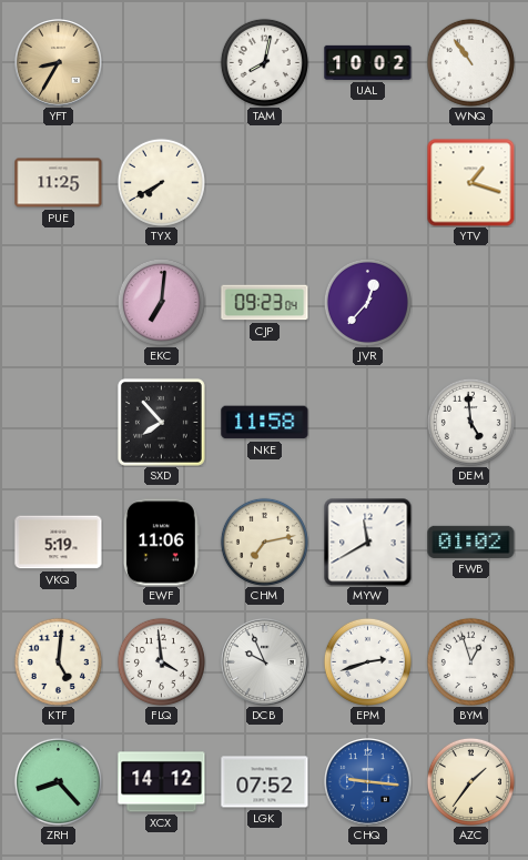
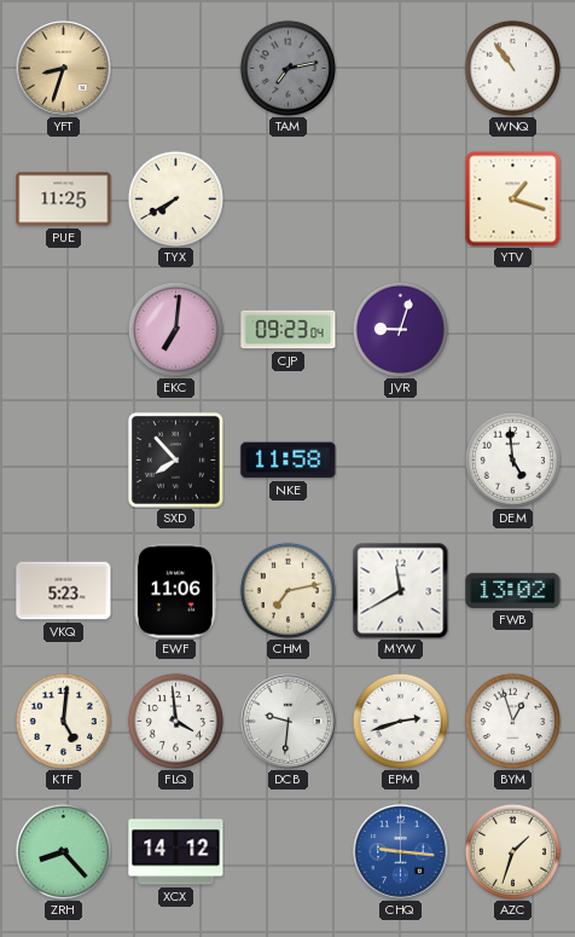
YFT: 8:35 -> 8:33
TAM: 8:02 -> 7:13
TAM dial: white -> grey
UAL: 10:02 -> none
JVR: 12:37 -> 9:03
VKQ: 5:19 -> 5:23
FWB: 01:02 -> 13:02
DCB: 9:56 -> 9:31
LGK: 07:52 -> none
AZC: 1:36 -> 1:33
